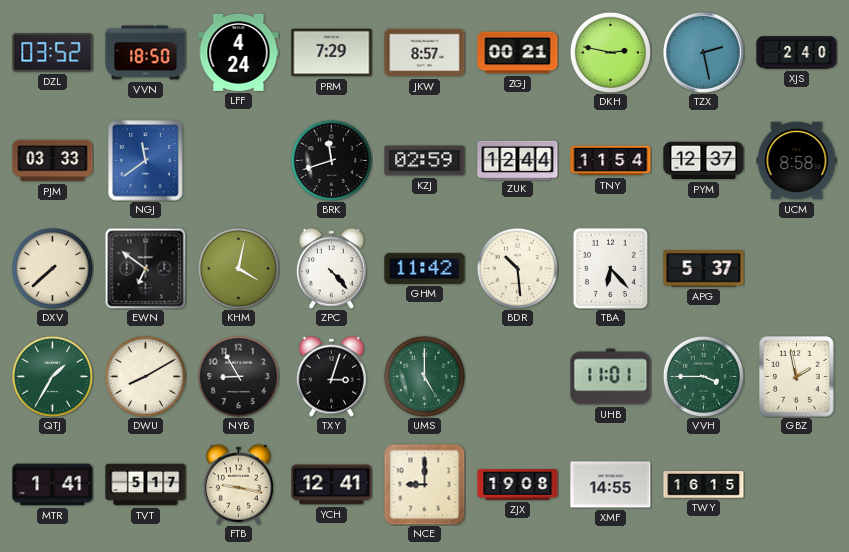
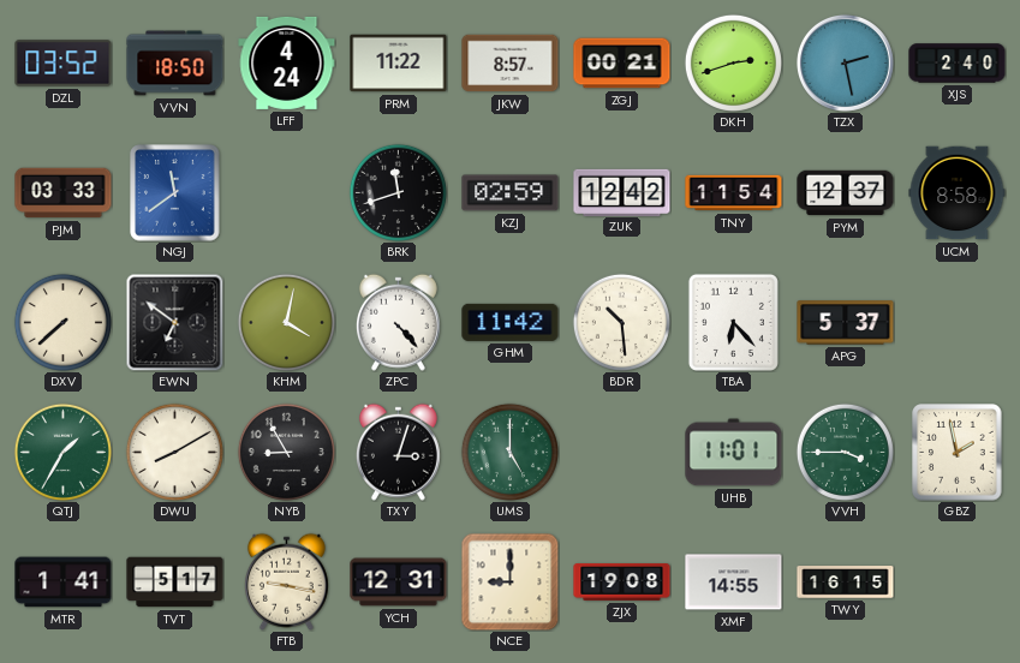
PRM: 7:29 -> 11:22
DKH: 2:47 -> 2:42
ZUK: 12:44 -> 12:42
YCH: 12:41 -> 12:31
